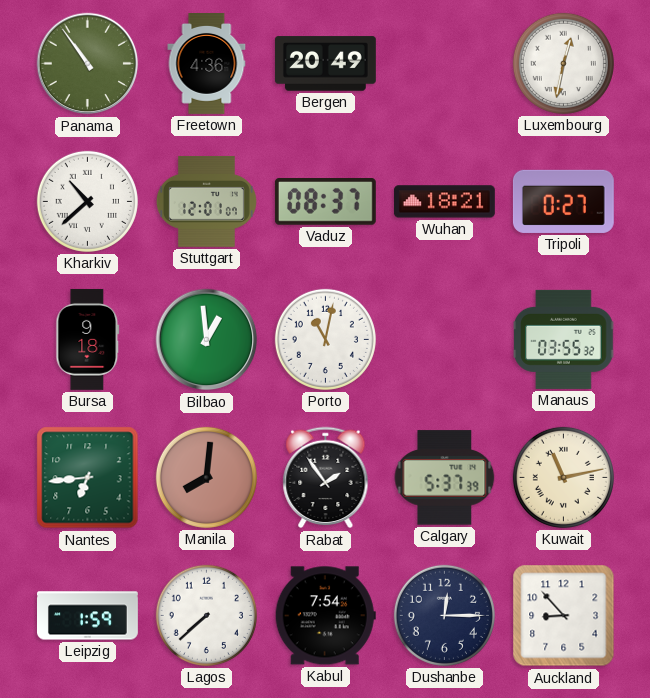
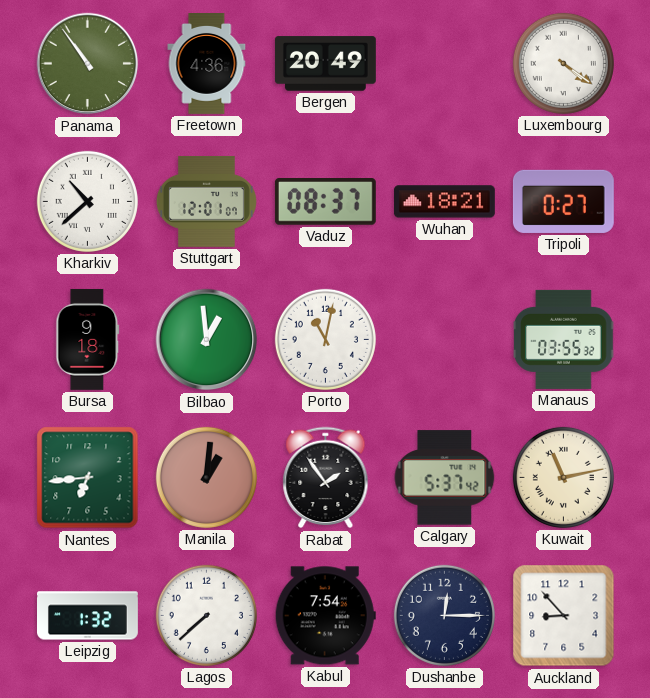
Luxembourg: 12:32 -> 4:21
Manila: 8:01 -> 1:01
Calgary: 5:37:39 -> 5:37:42
Leipzig: 1:59 -> 1:32
